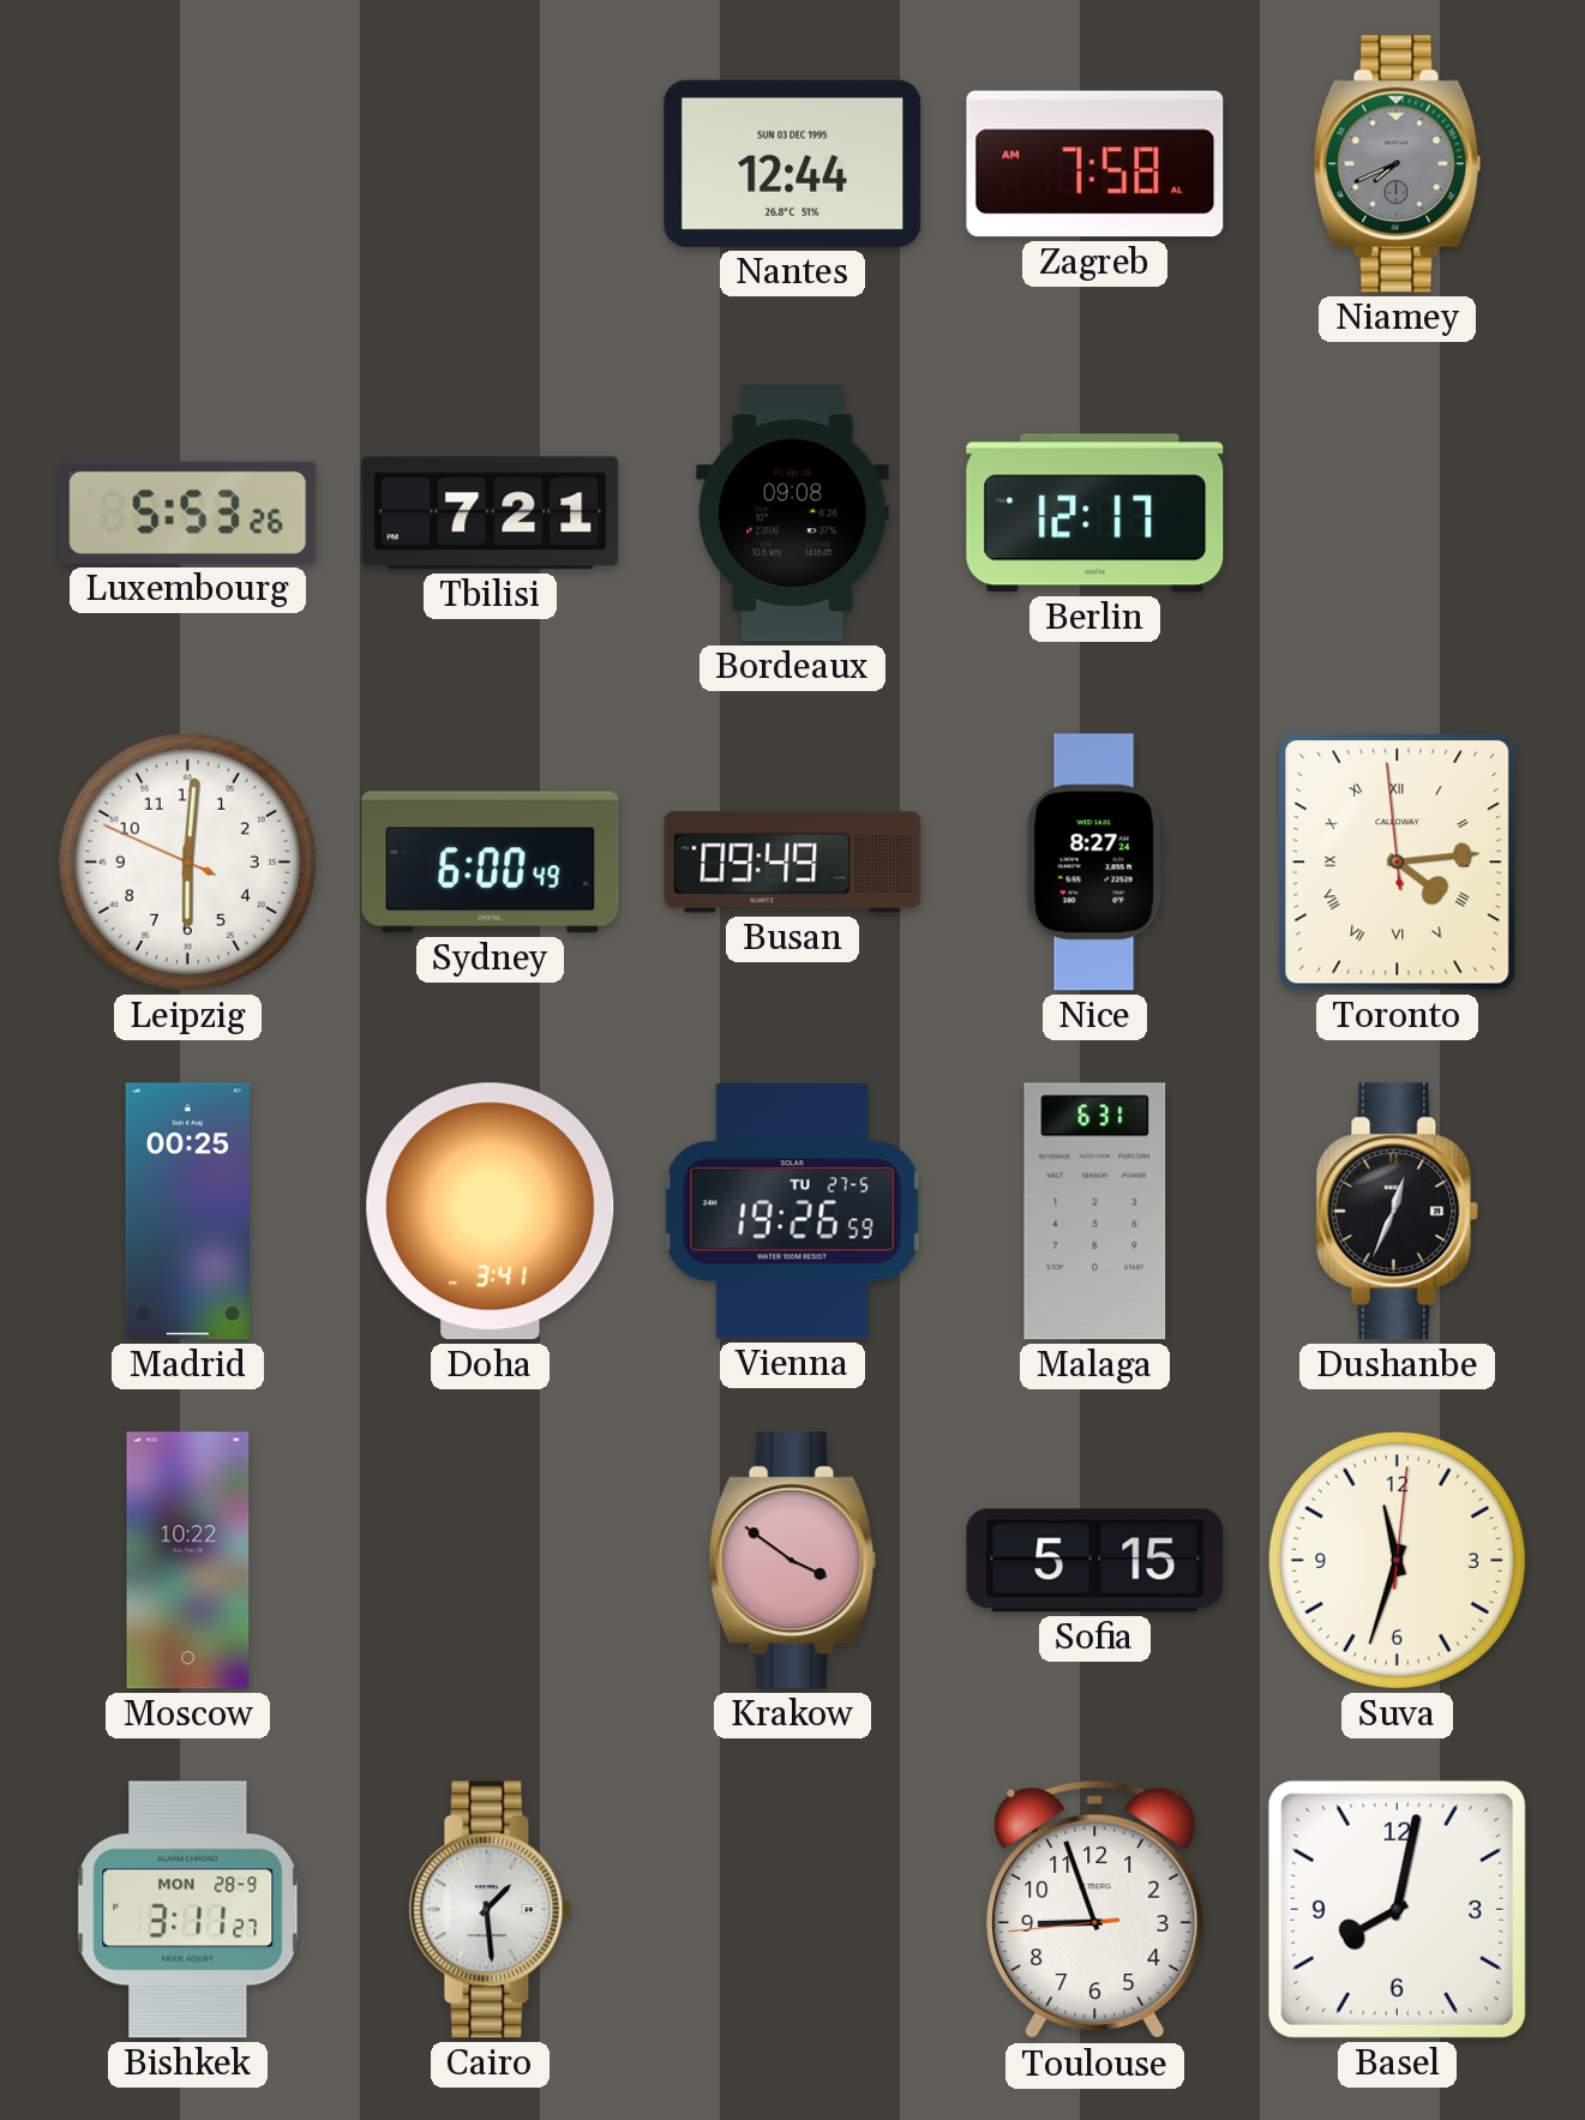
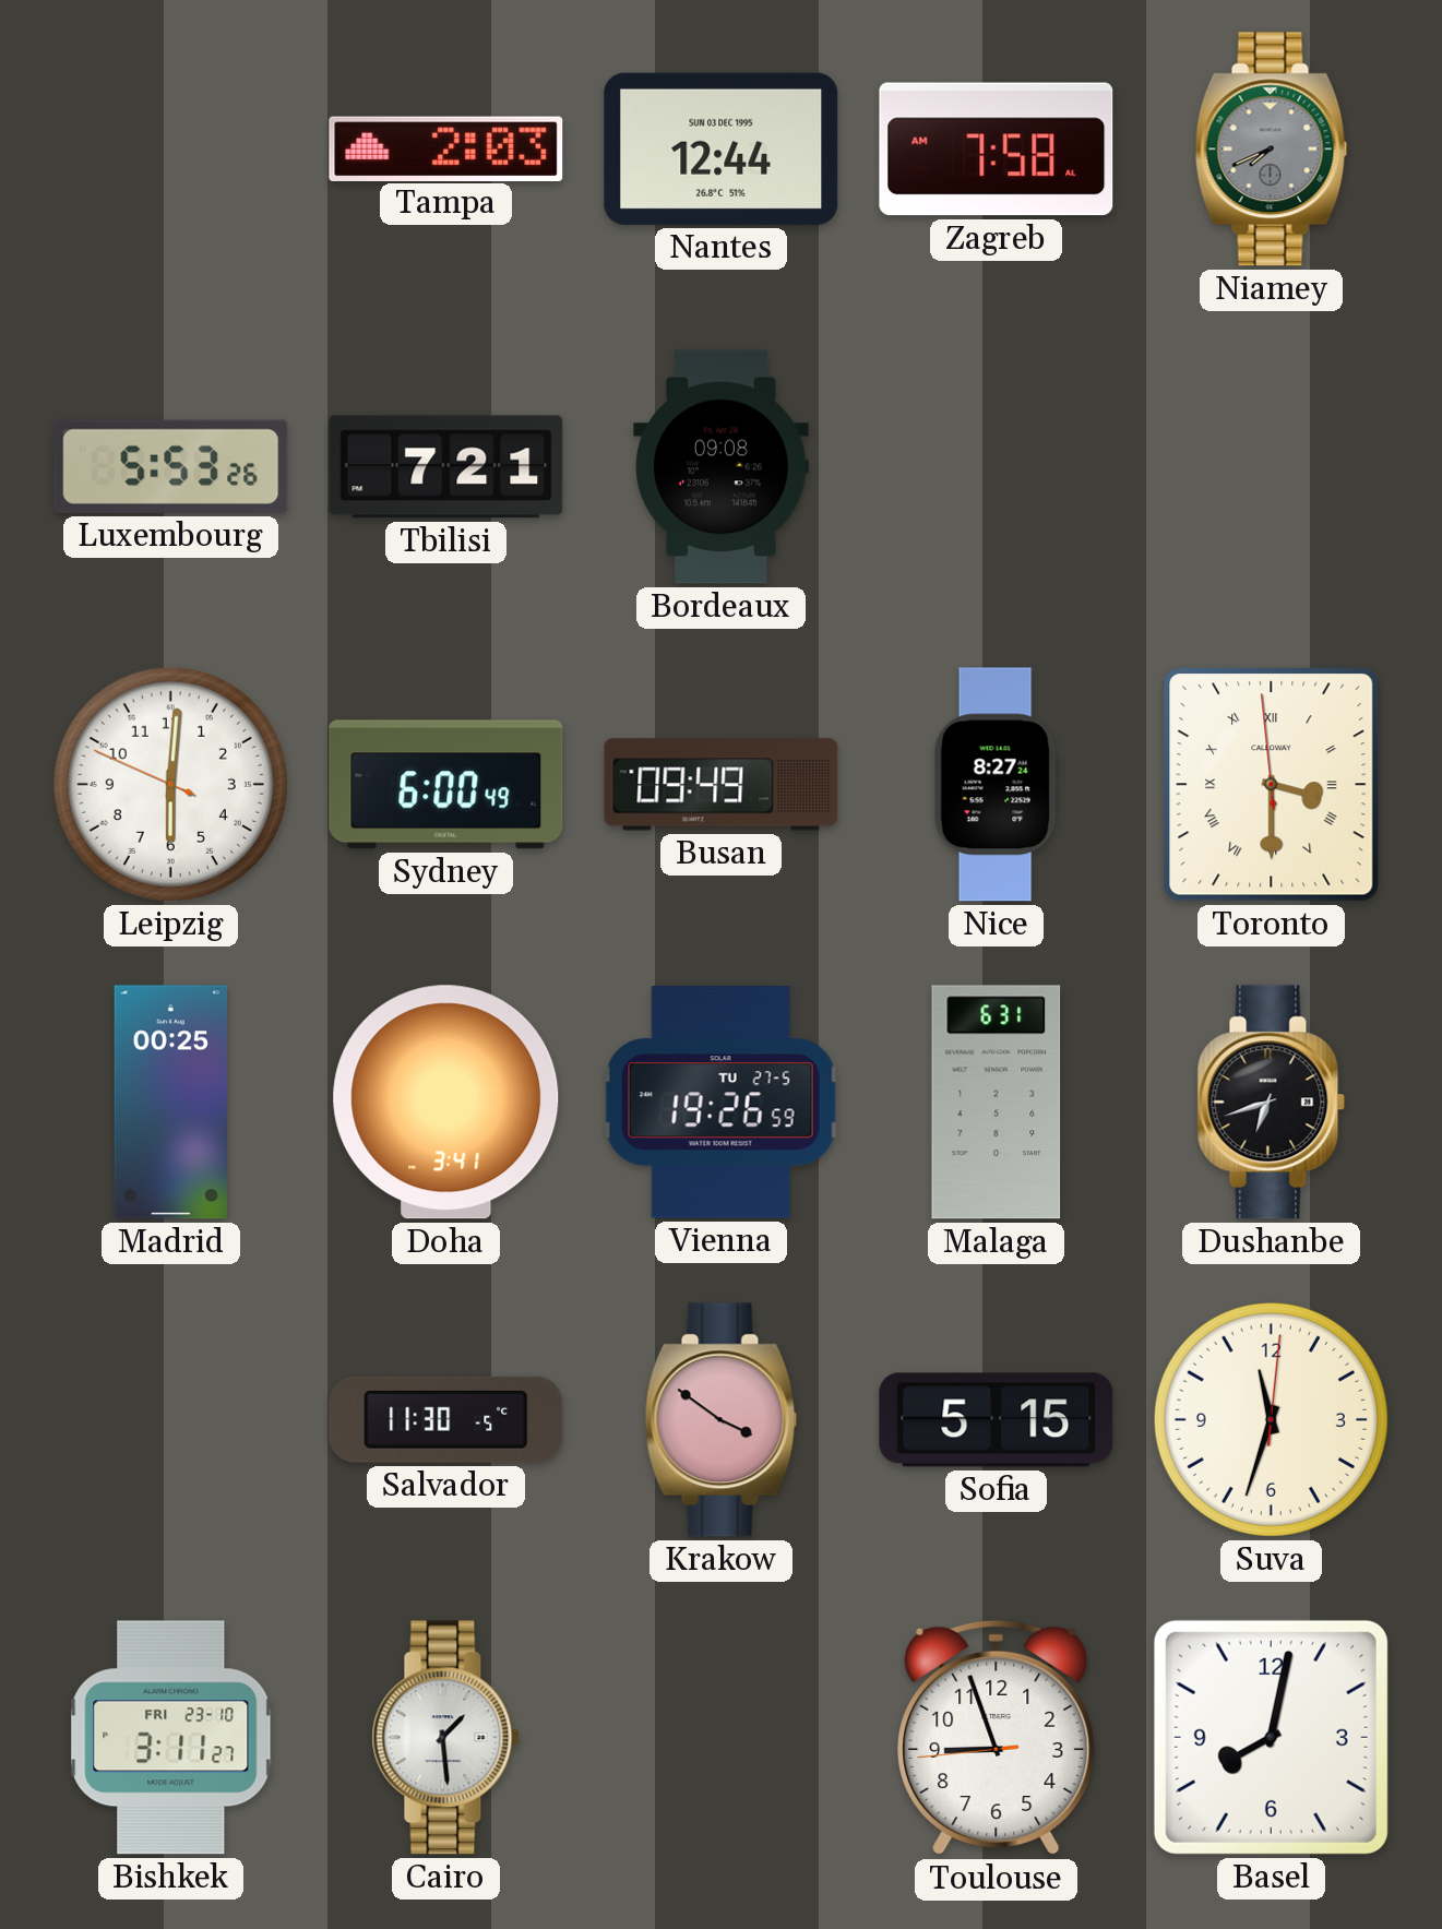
Tampa: none -> 2:03
Berlin: 12:17 -> none
Toronto: 4:13 -> 3:29
Dushanbe: 12:34 -> 6:42
Moscow: 10:22 -> none
Salvador: none -> 11:30
Bishkek date: MON 28-9 -> FRI 23-10
